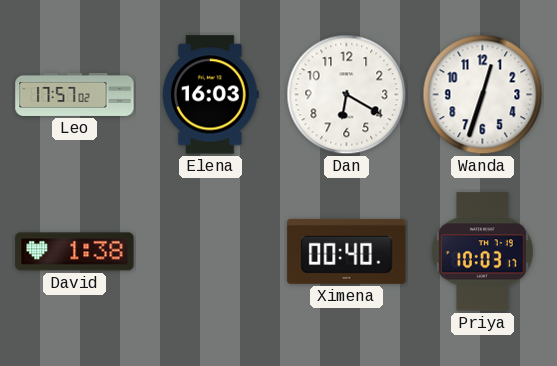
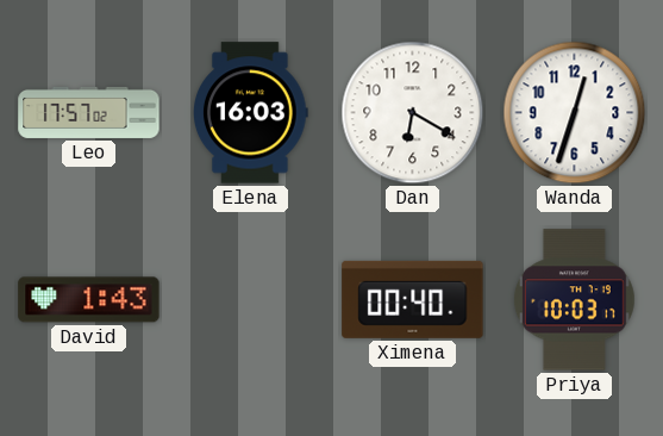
David: 1:38 -> 1:43
